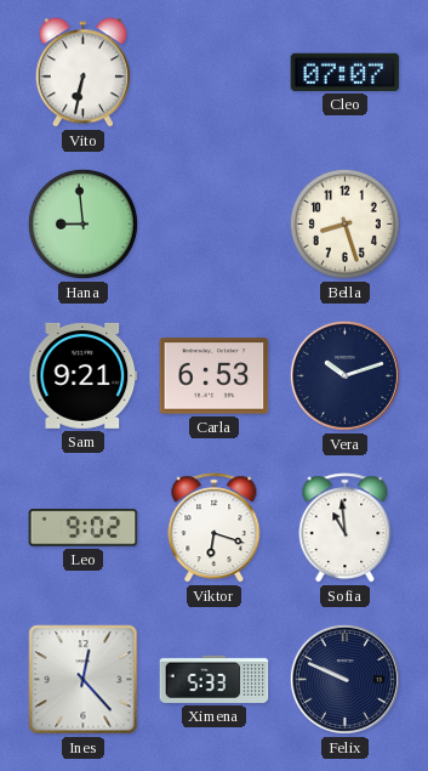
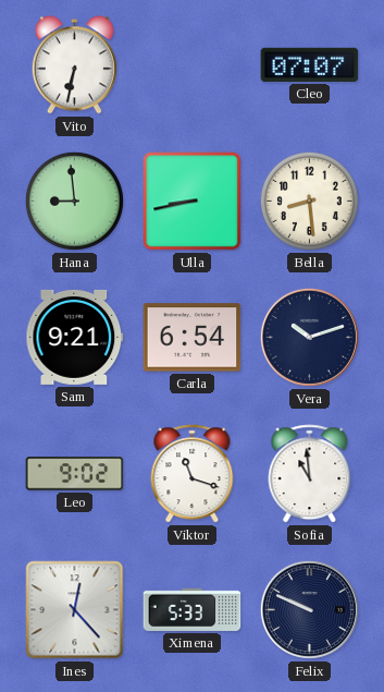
Ulla: none -> 8:43
Bella: 8:27 -> 8:29
Carla: 6:53 -> 6:54
Viktor: 6:18 -> 11:18
